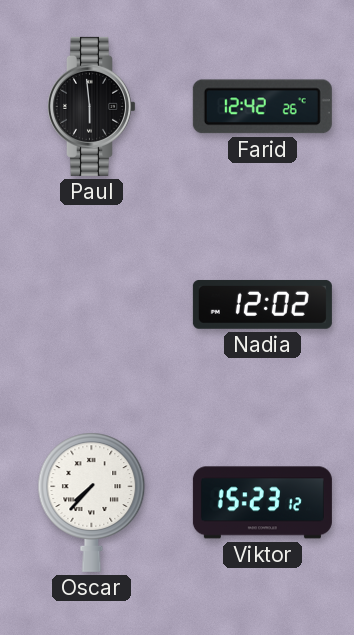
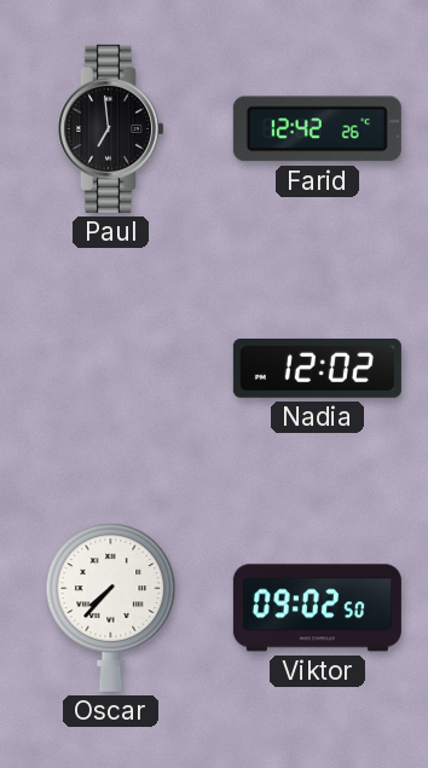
Paul: 5:59 -> 6:59
Viktor: 15:23 -> 09:02
